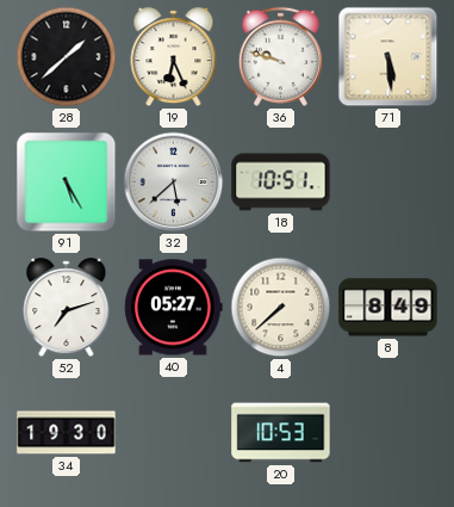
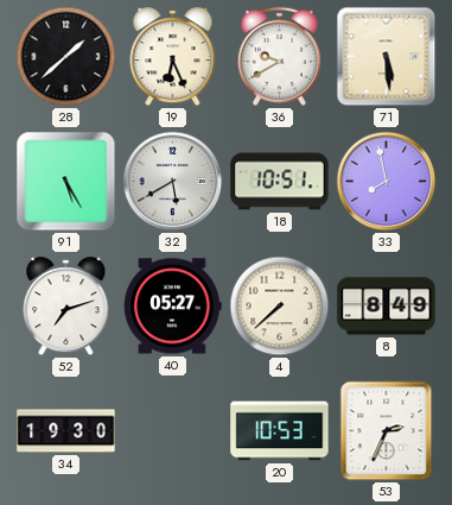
36: 9:48 -> 9:40
32: 5:38 -> 5:40
33: none -> 7:58
53: none -> 2:34
